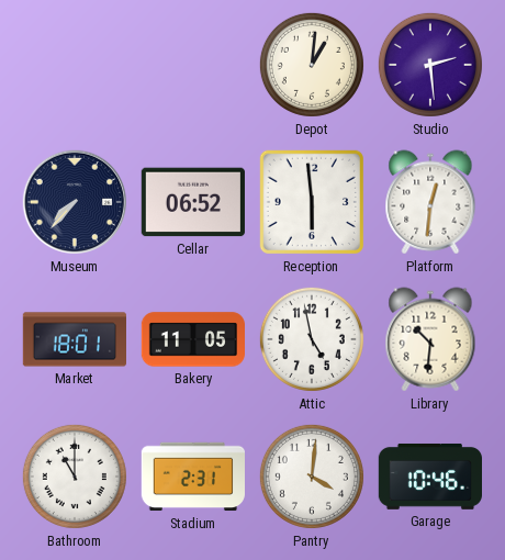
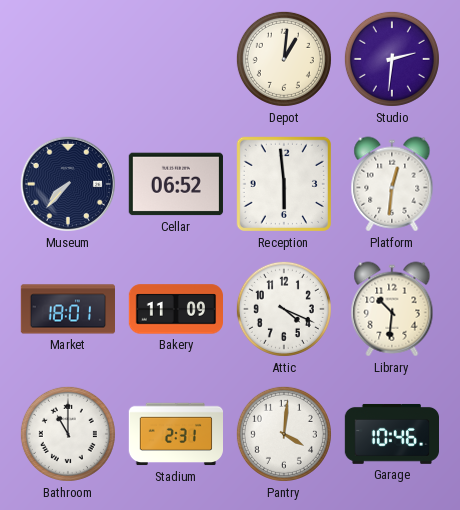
Studio: 2:29 -> 2:31
Bakery: 11:05 -> 11:09
Attic: 4:58 -> 4:19
